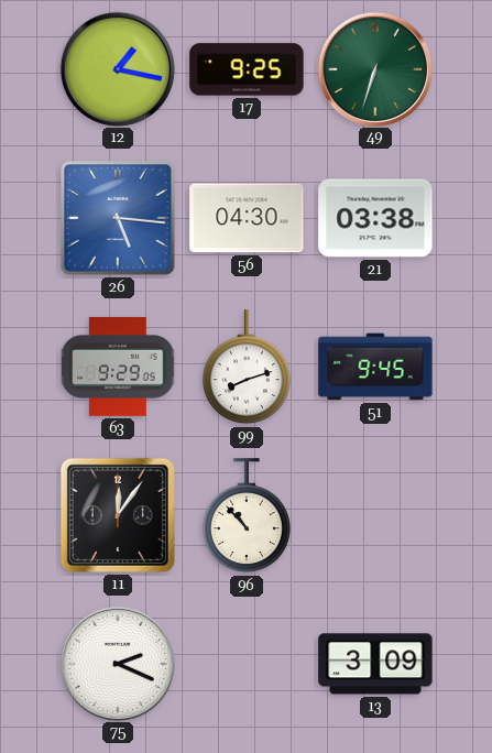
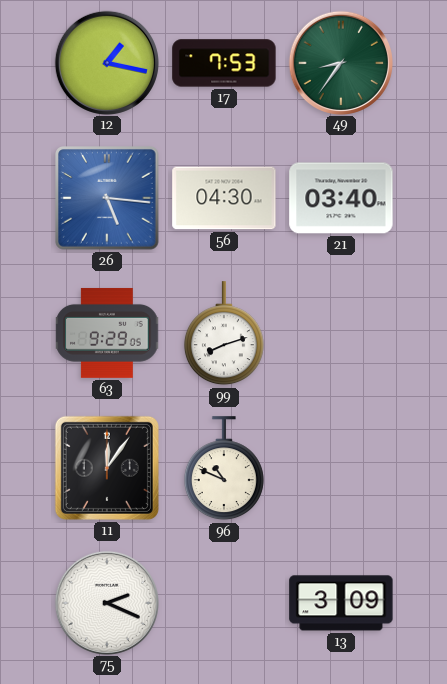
17: 9:25 -> 7:53
49: 6:33 -> 8:36
21: 03:38 -> 03:40
51: 9:45 -> none
96: 10:53 -> 10:49
